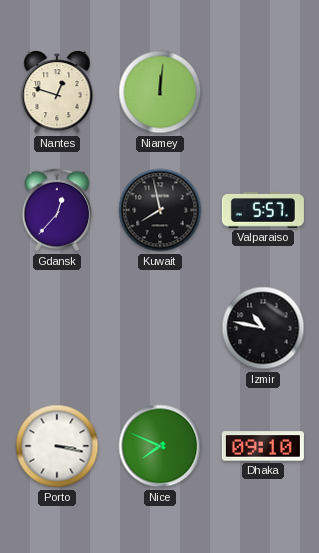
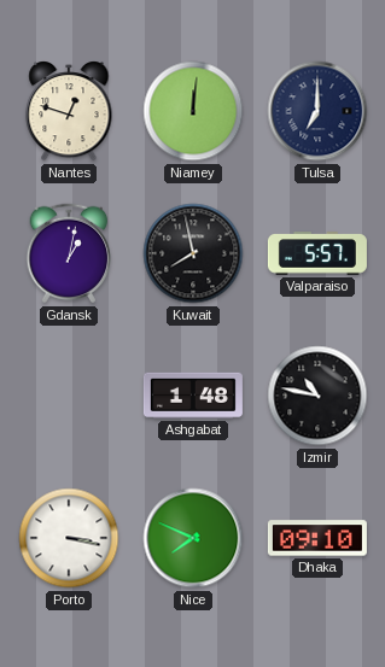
Tulsa: none -> 7:00
Gdansk: 12:37 -> 1:02
Ashgabat: none -> 1:48
